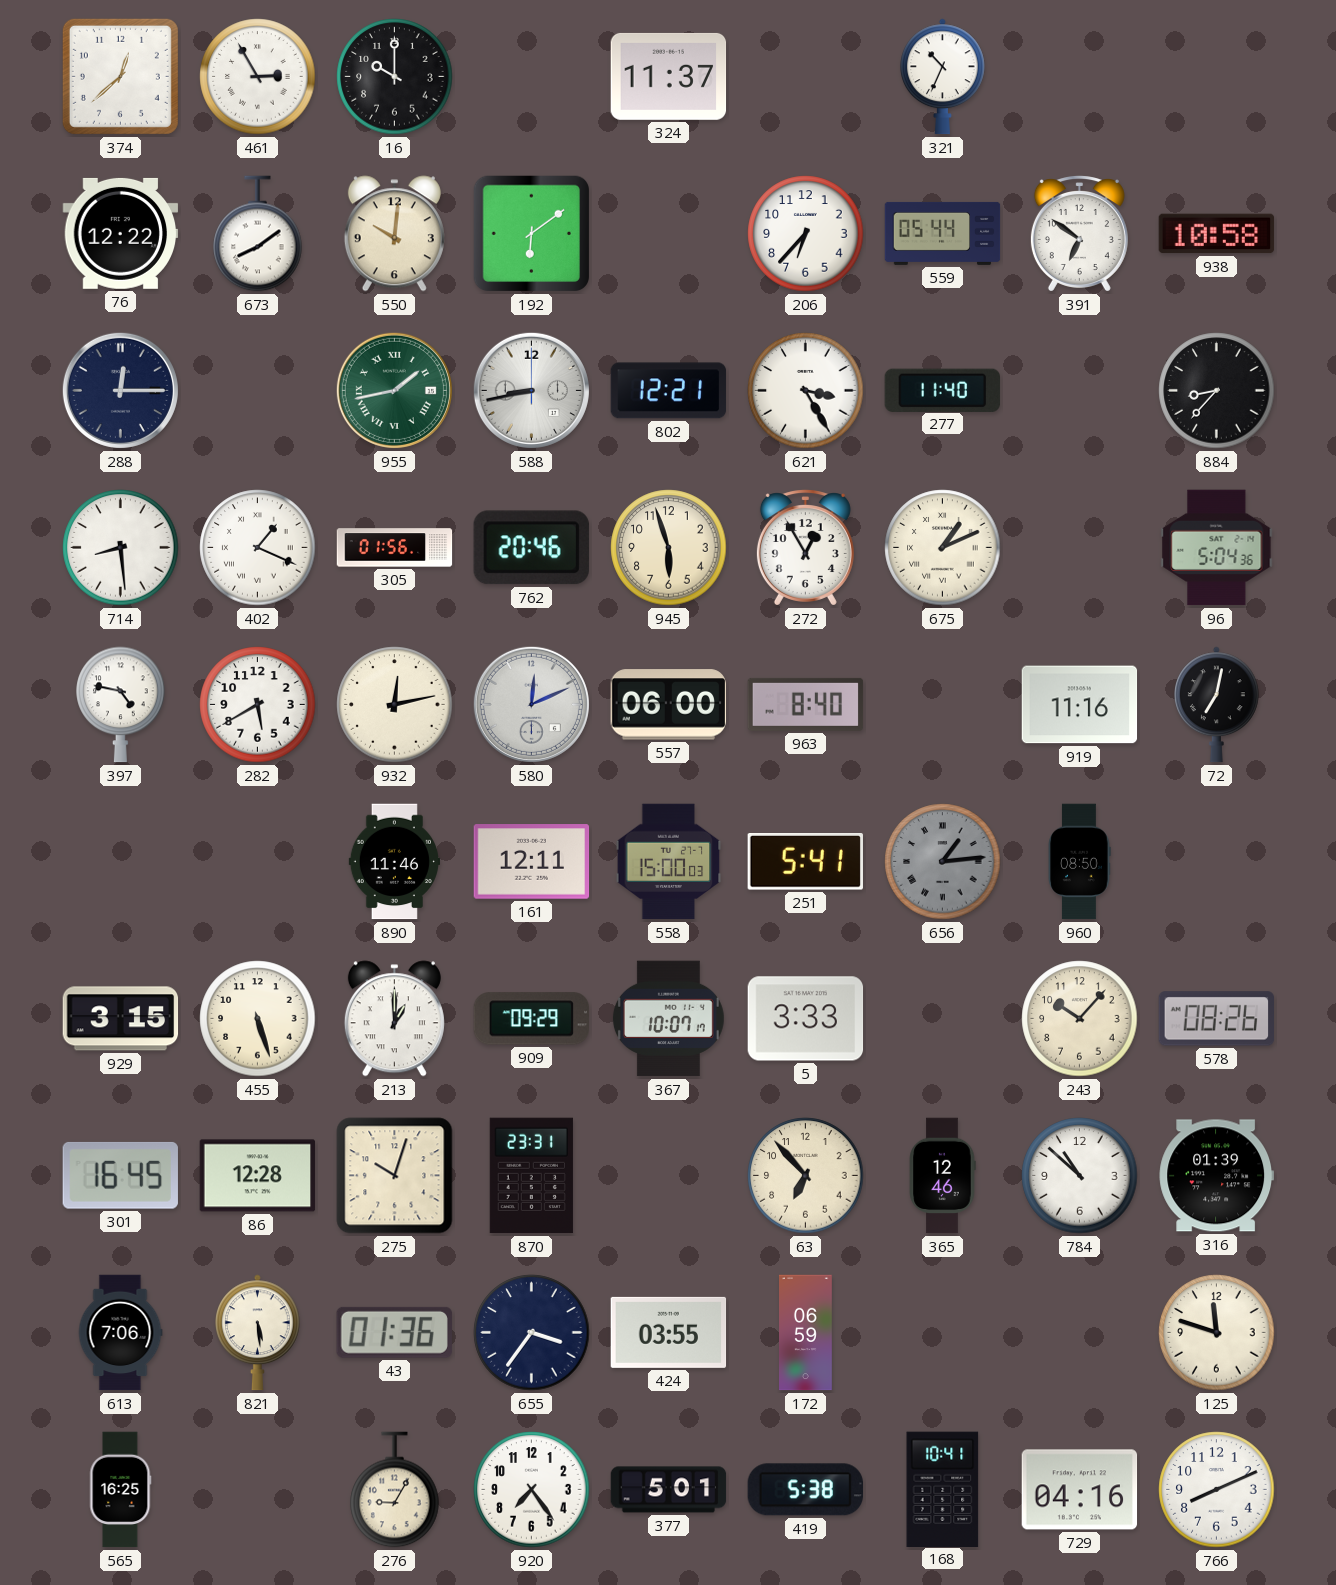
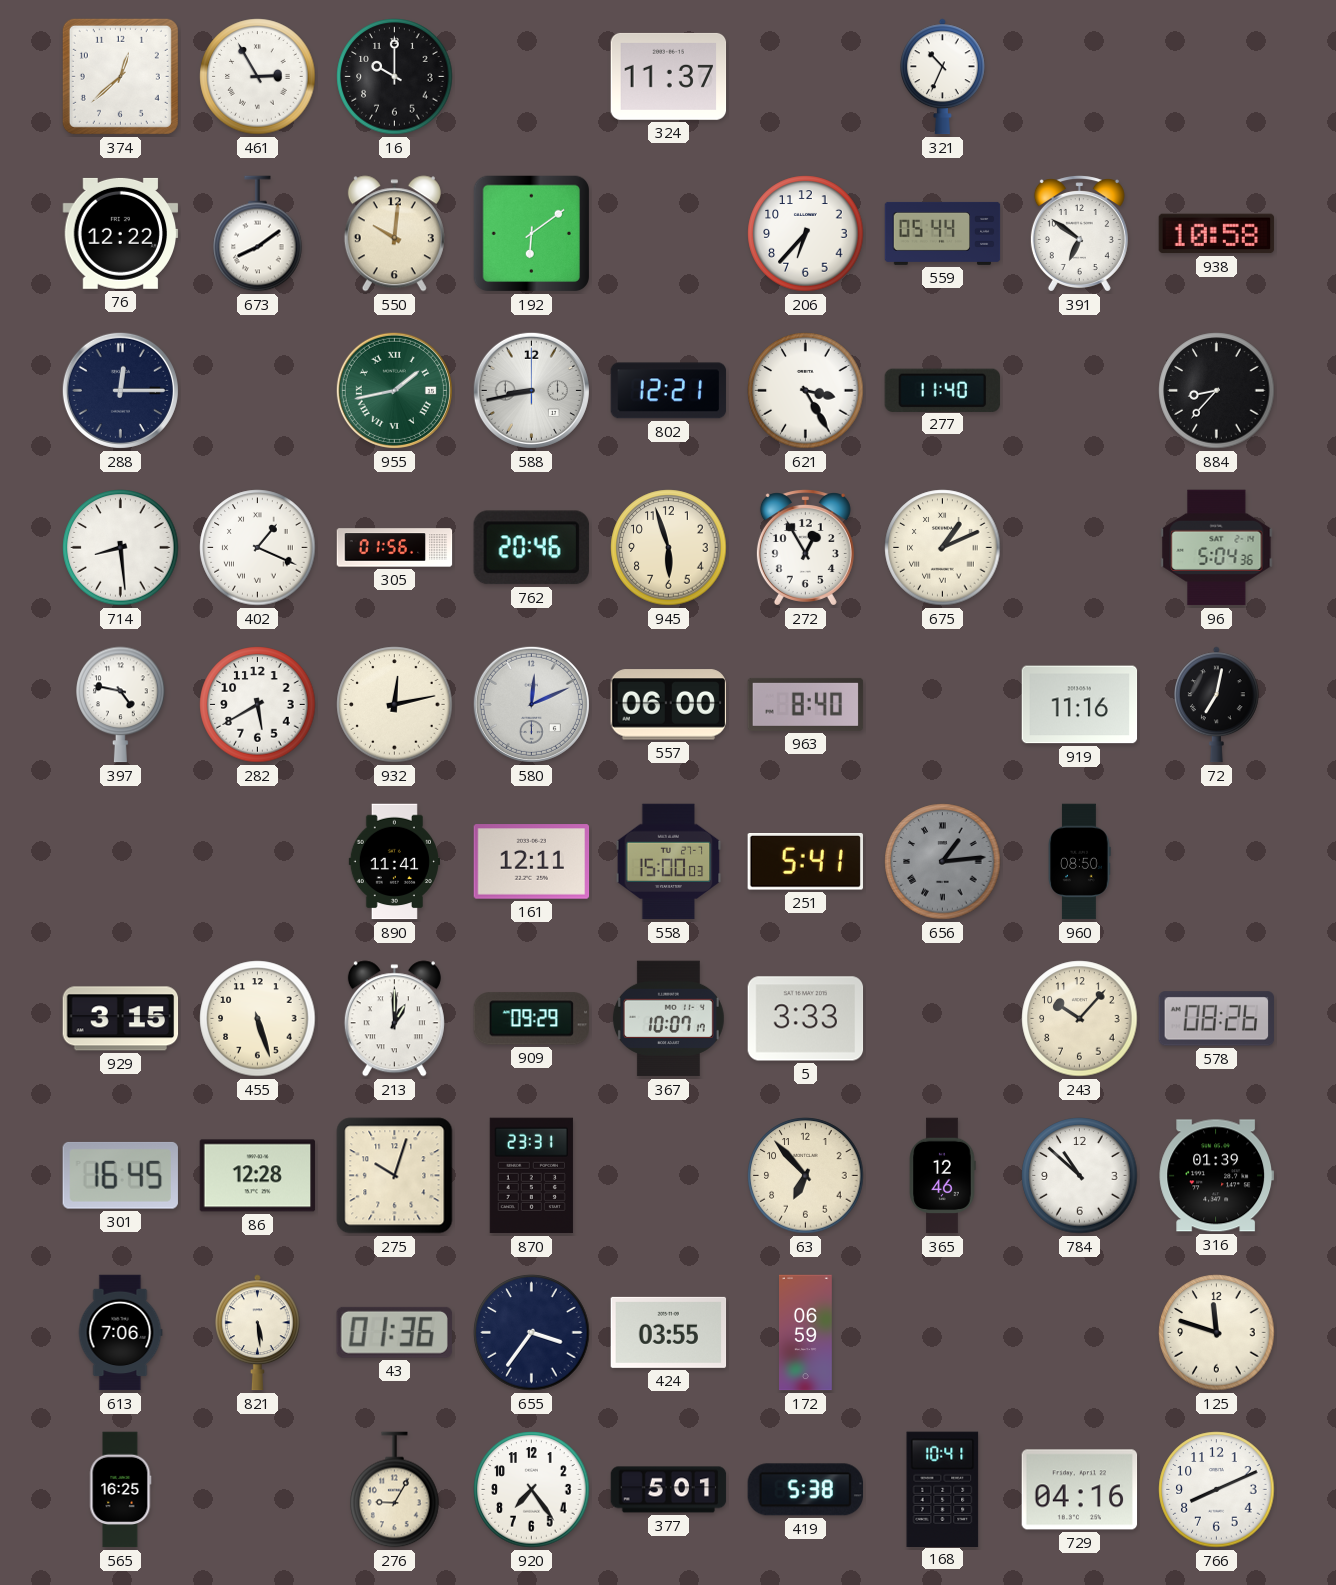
890: 11:46 -> 11:41
